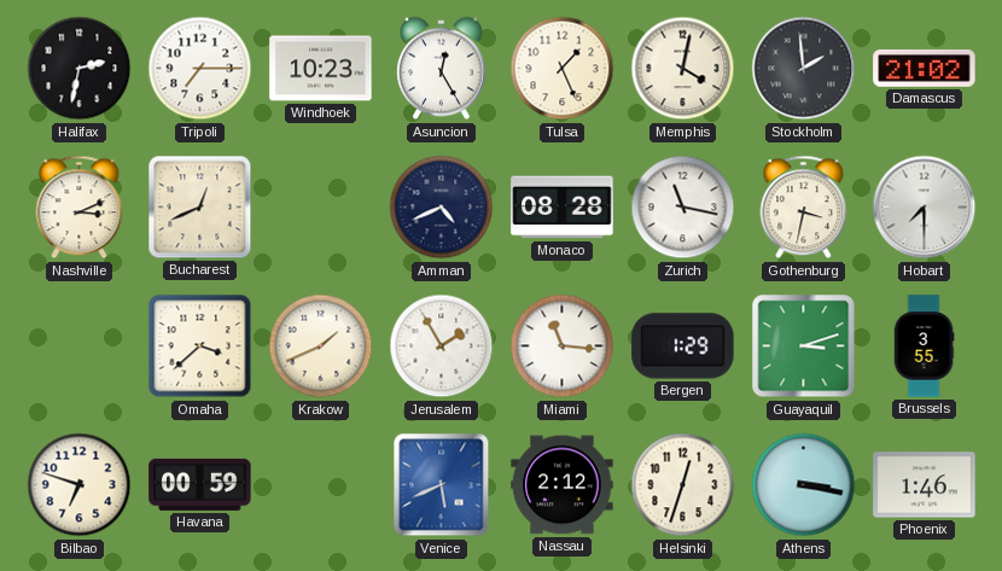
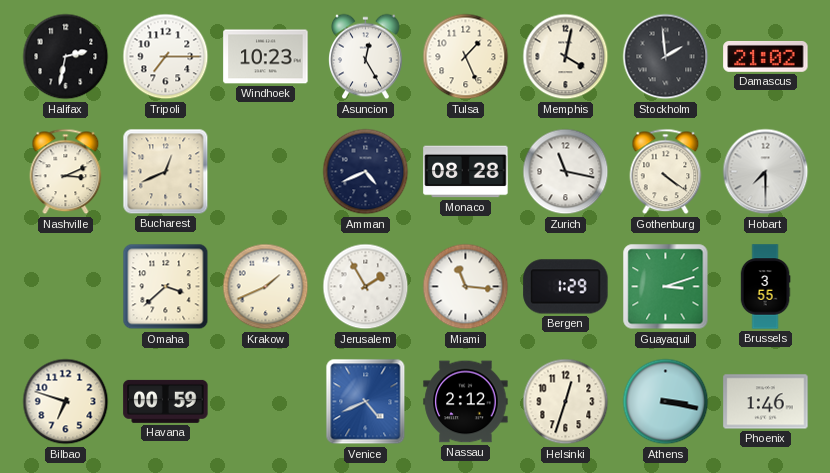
Gothenburg: 3:32 -> 4:21
Venice: 5:41 -> 4:41
